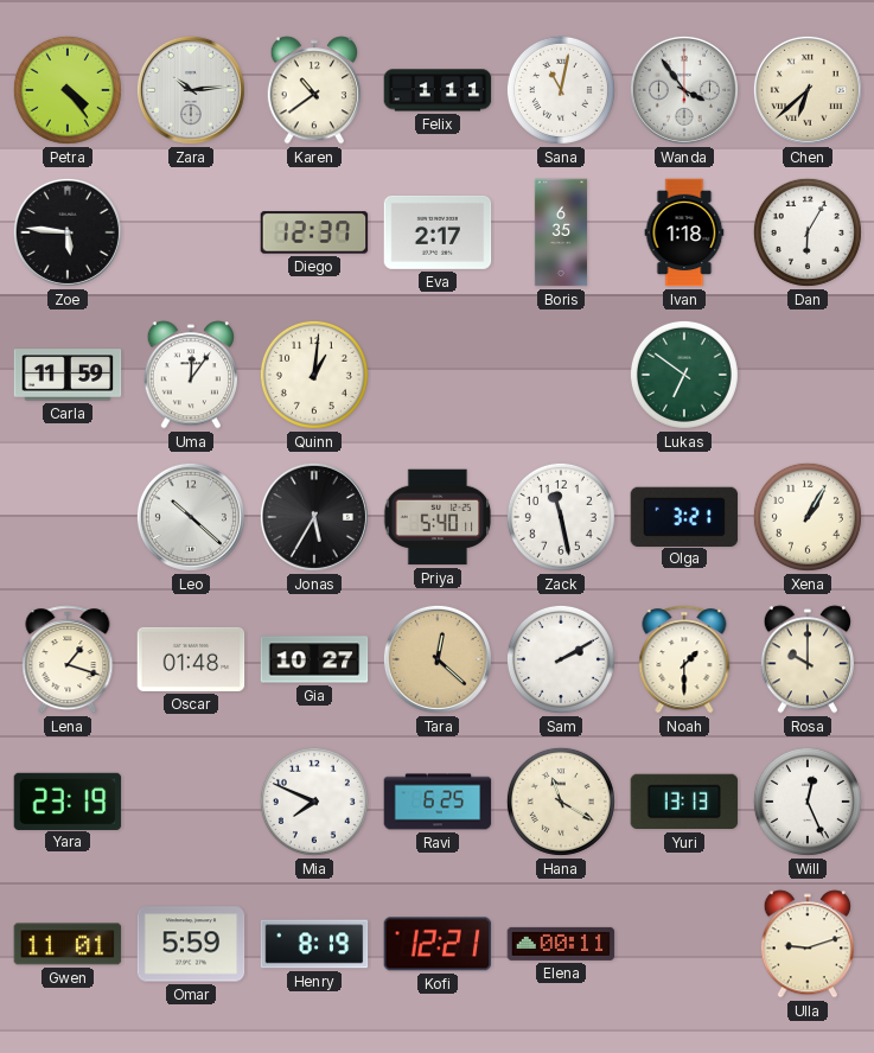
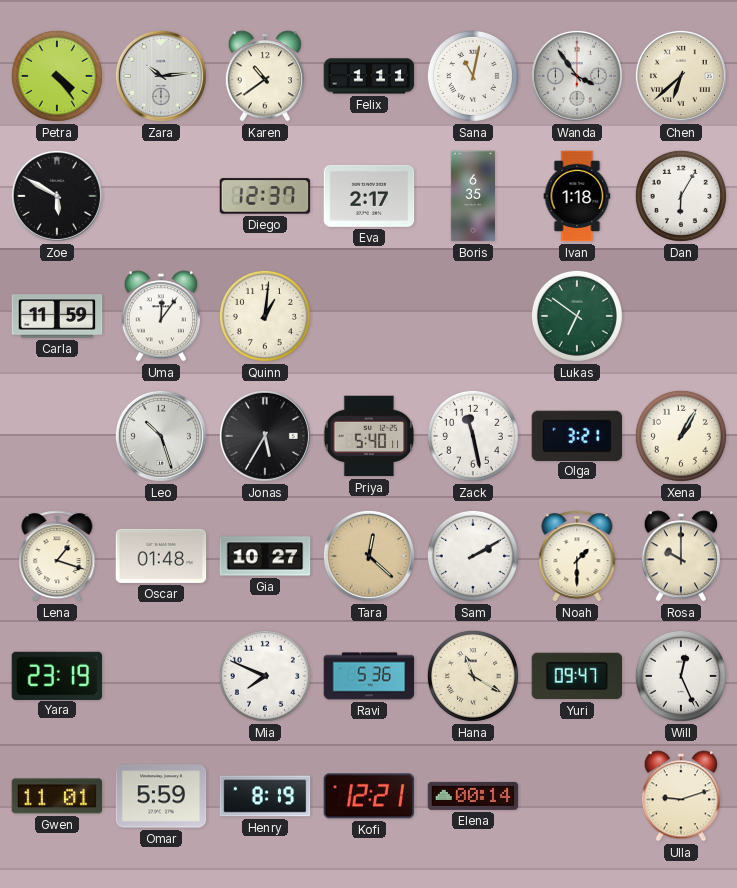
Zoe: 5:46 -> 5:50
Leo: 10:22 -> 10:27
Ravi: 6:25 -> 5:36
Yuri: 13:13 -> 09:47
Elena: 00:11 -> 00:14
